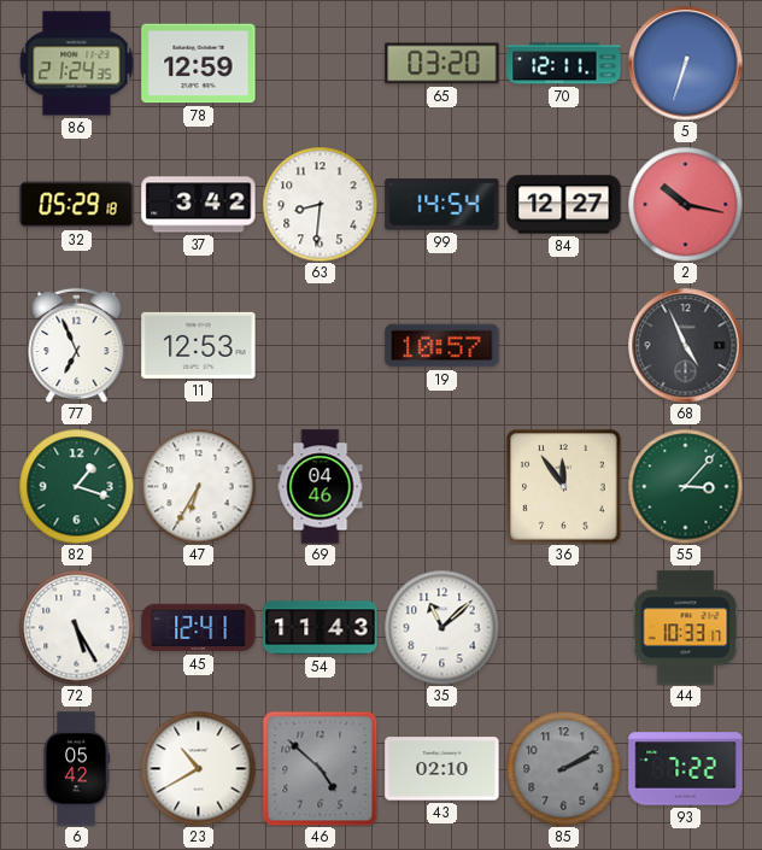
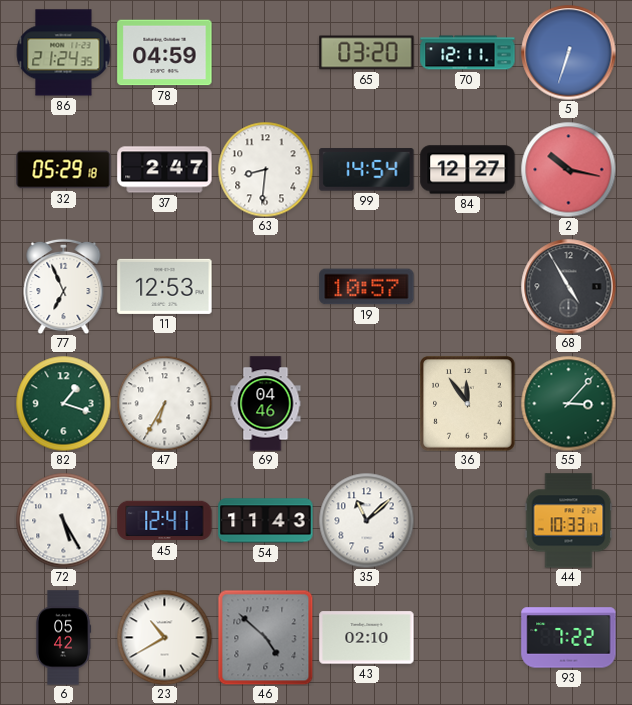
78: 12:59 -> 04:59
37: 3:42 -> 2:47
68: 4:56 -> 4:55
85: 2:10 -> none
